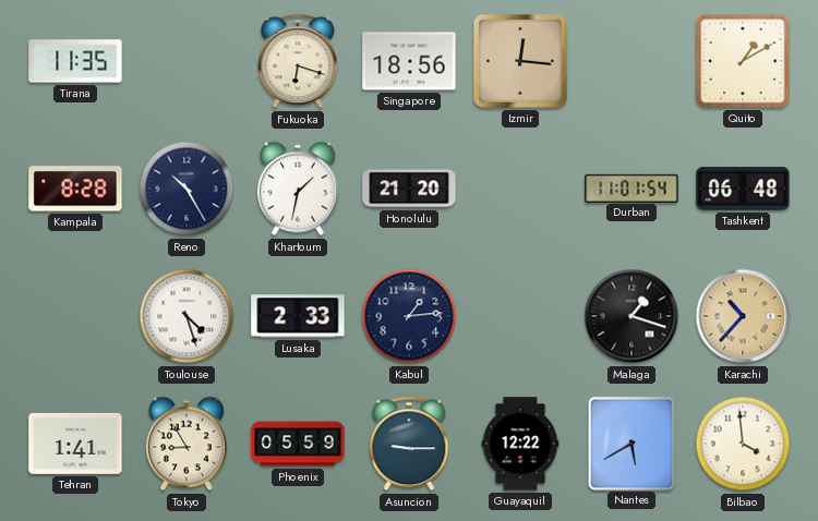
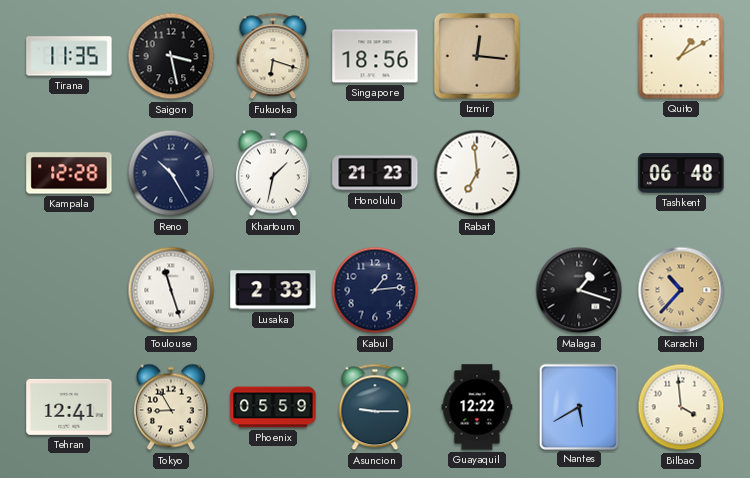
Saigon: none -> 3:28
Kampala: 8:28 -> 12:28
Honolulu: 21:20 -> 21:23
Rabat: none -> 6:59
Durban: 11:01 -> none
Toulouse: 4:27 -> 11:27
Tehran: 1:41 -> 12:41
